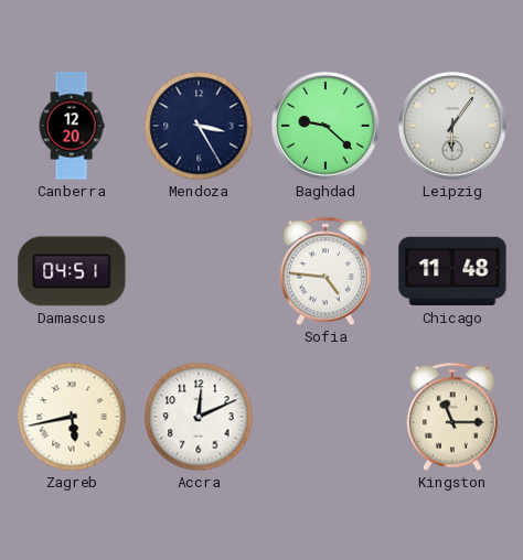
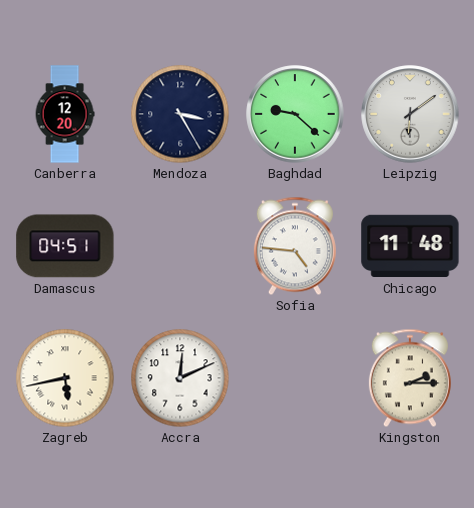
Leipzig: 6:06 -> 6:09
Kingston: 11:15 -> 2:15
